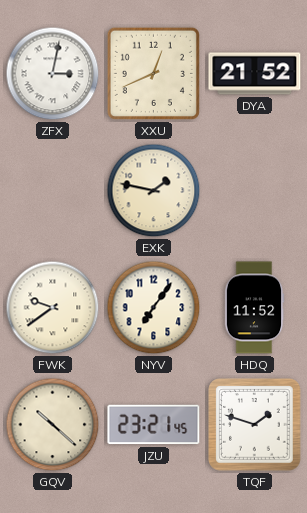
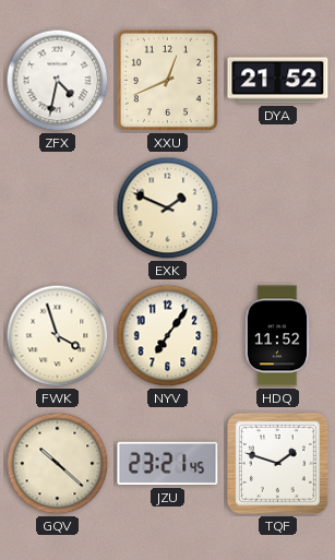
ZFX: 3:02 -> 4:32
EXK: 1:47 -> 1:49
FWK: 9:39 -> 3:57
